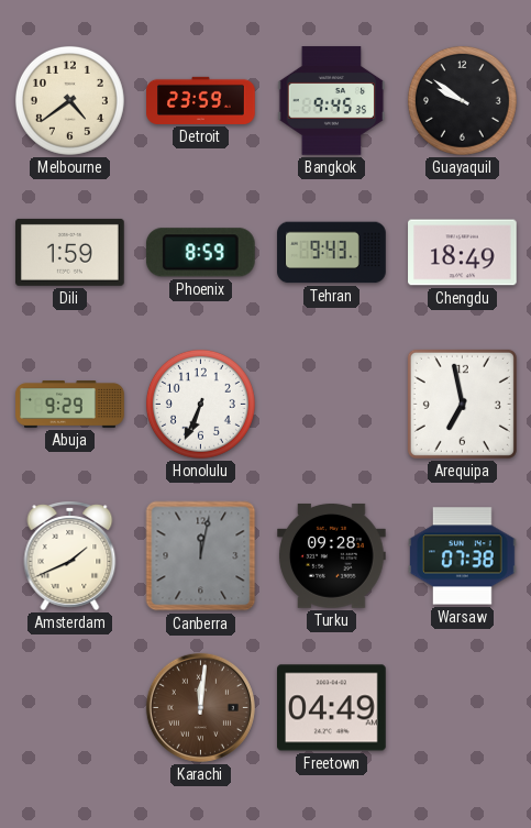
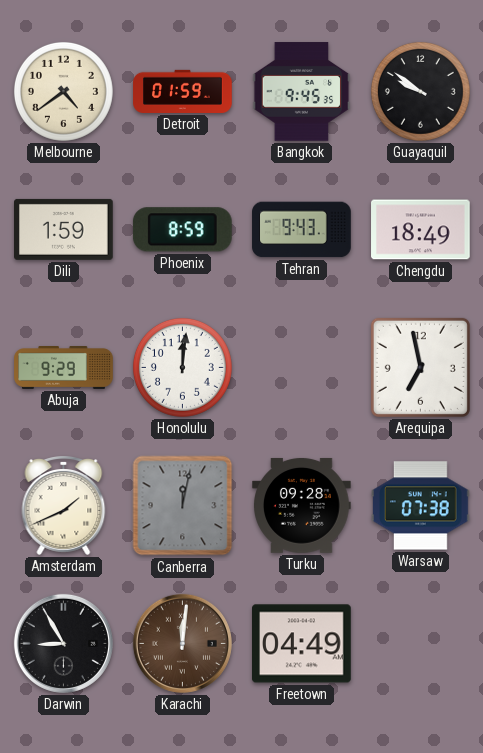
Detroit: 23:59 -> 01:59
Honolulu: 6:34 -> 12:01
Darwin: none -> 8:55
